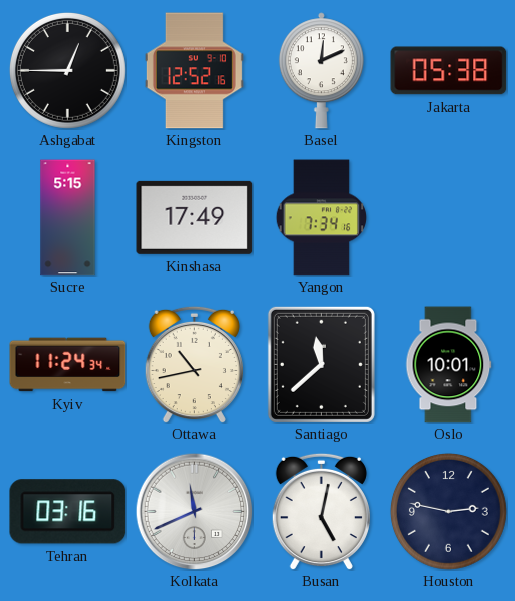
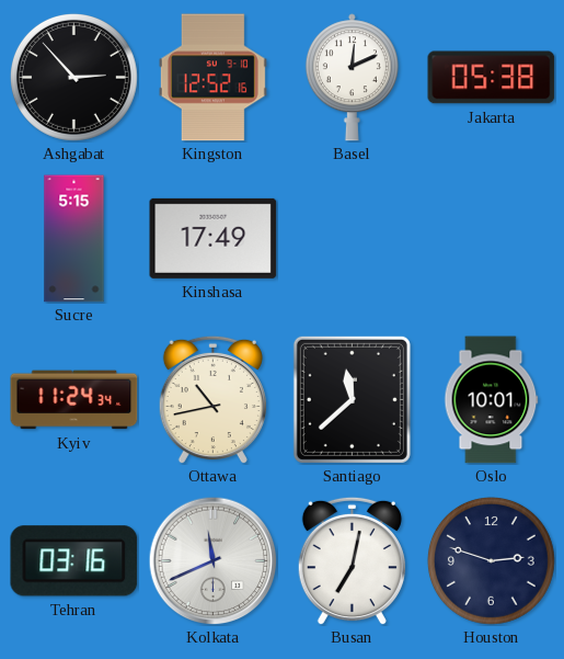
Ashgabat: 12:45 -> 2:53
Yangon: 7:34 -> none
Busan: 5:02 -> 7:02
Houston: 2:47 -> 2:48
